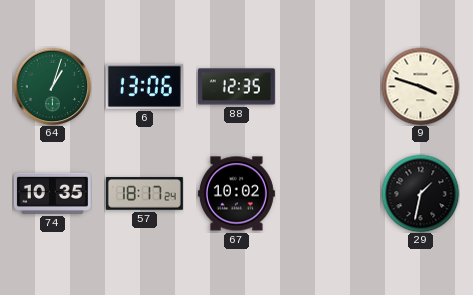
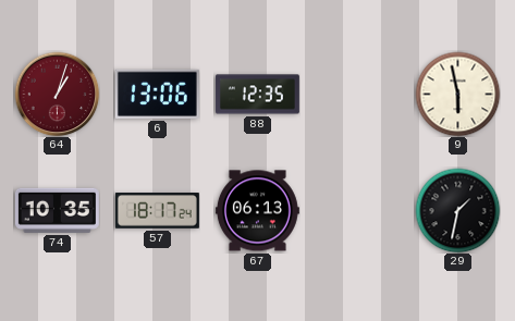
64 dial: green -> burgundy
9: 3:48 -> 5:58
67: 10:02 -> 06:13
